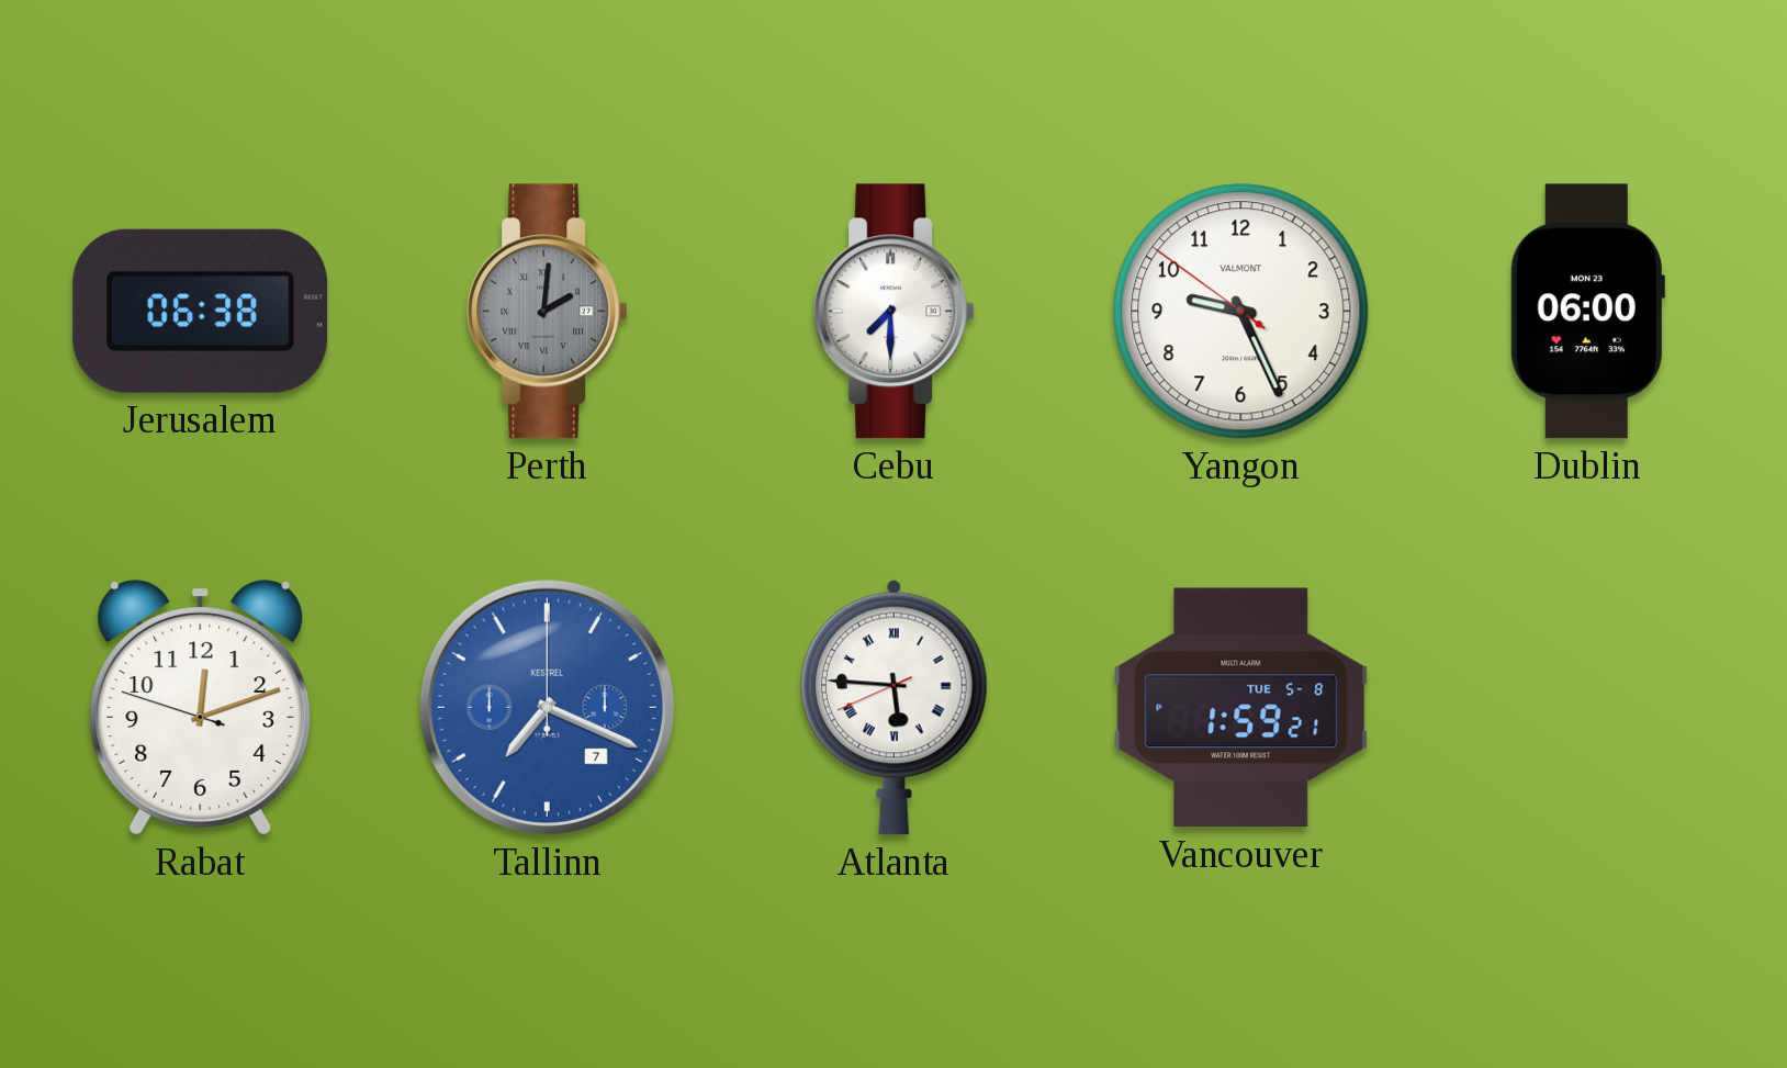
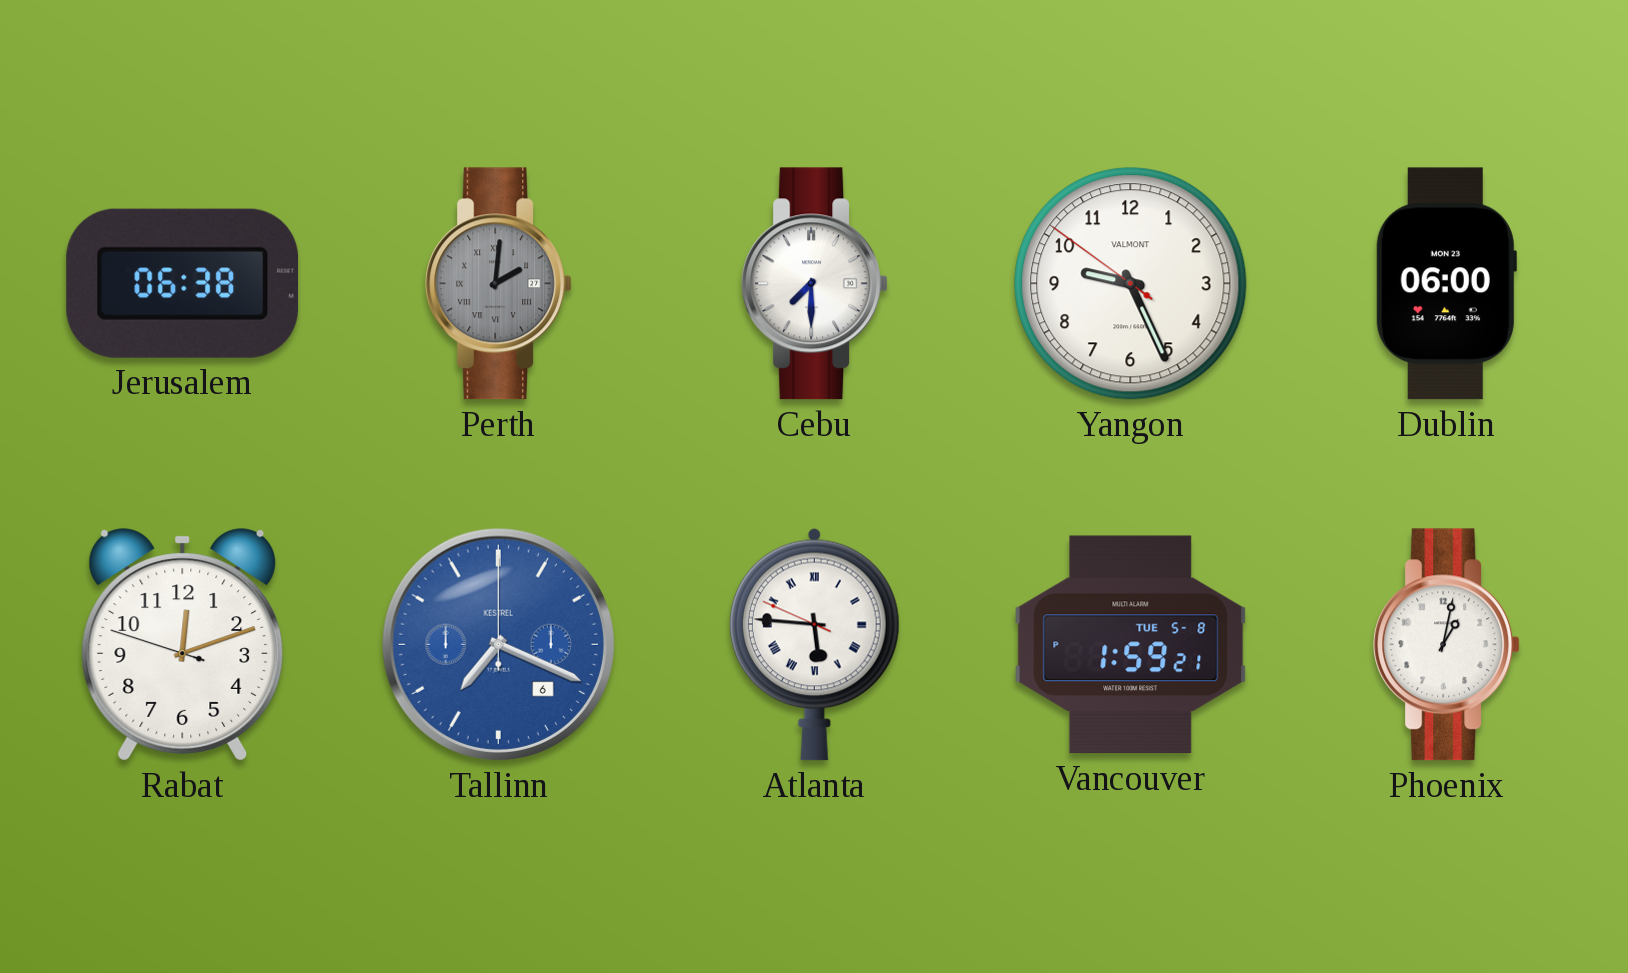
Tallinn date: 7 -> 6
Atlanta: 5:45:41 -> 5:45:49
Phoenix: none -> 1:02
